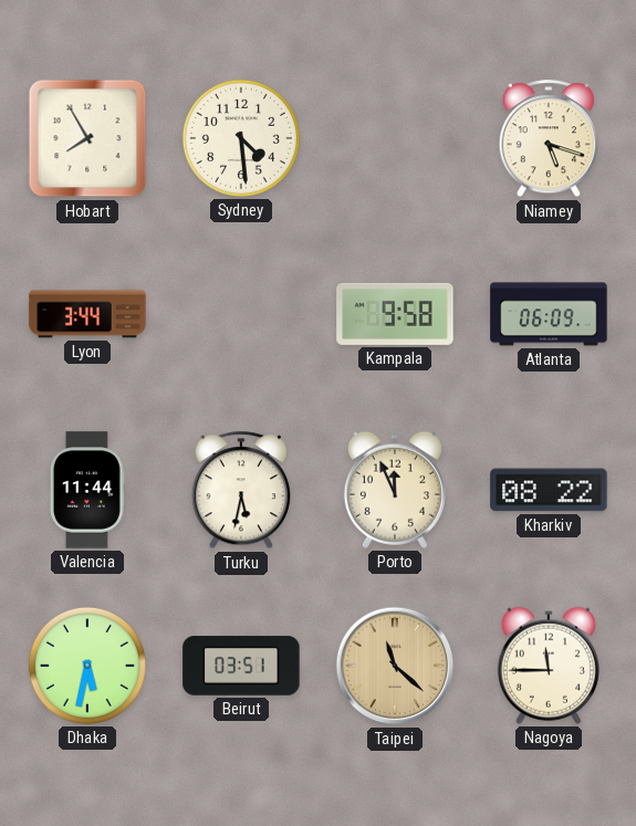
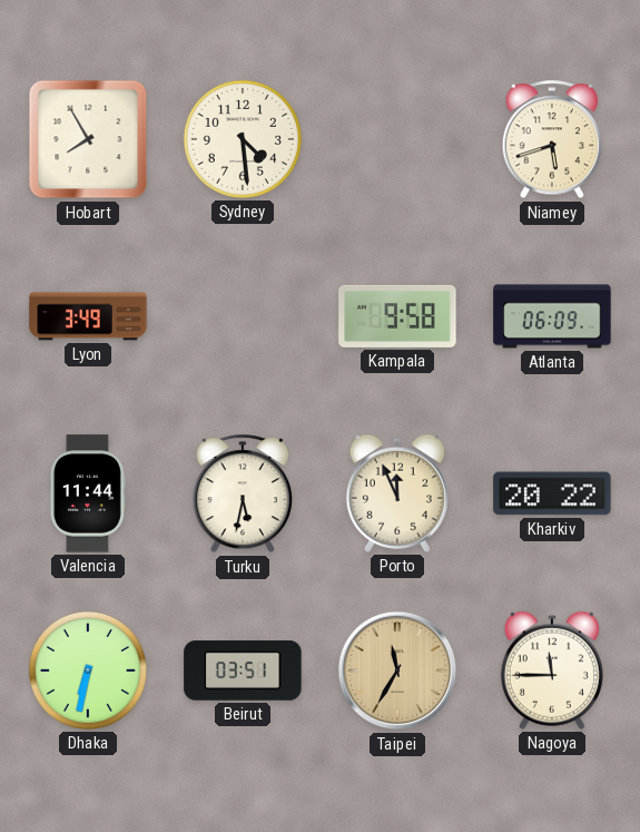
Niamey: 5:18 -> 5:42
Lyon: 3:44 -> 3:49
Kharkiv: 08:22 -> 20:22
Dhaka: 5:32 -> 6:32
Taipei: 11:22 -> 11:35
